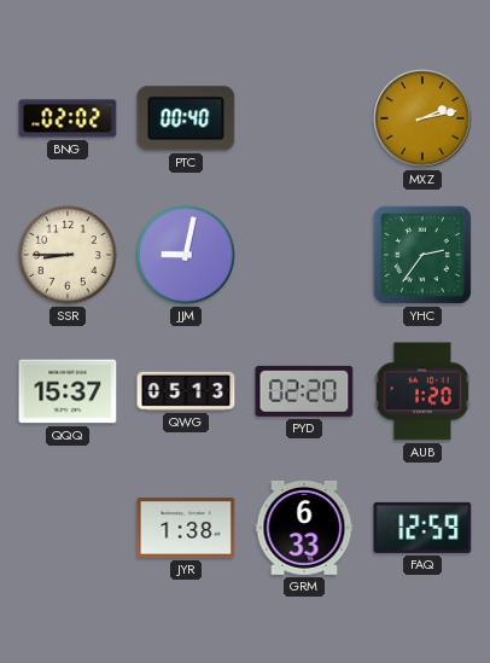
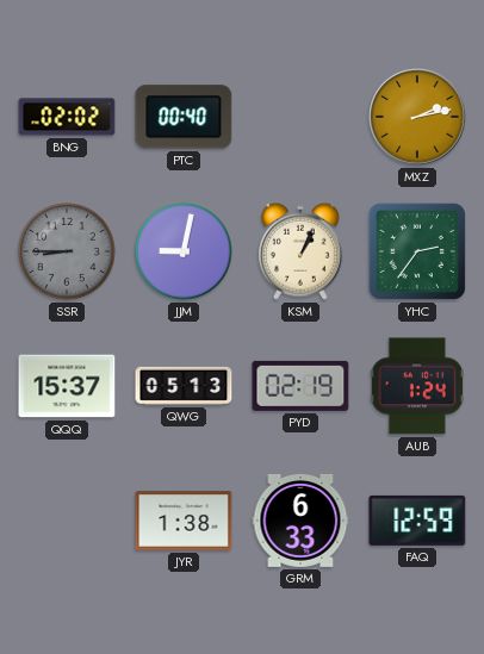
SSR dial: cream -> grey
KSM: none -> 1:04
PYD: 02:20 -> 02:19
AUB: 1:20 -> 1:24
